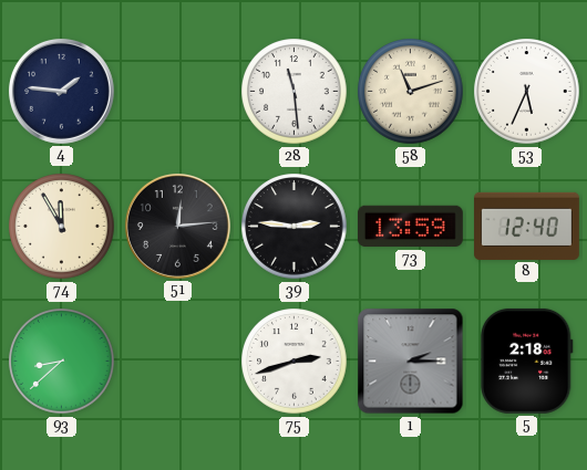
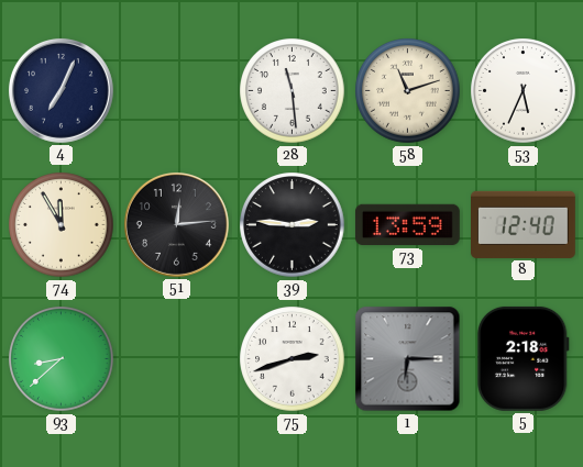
4: 1:46 -> 7:04
1: 2:15 -> 6:15
